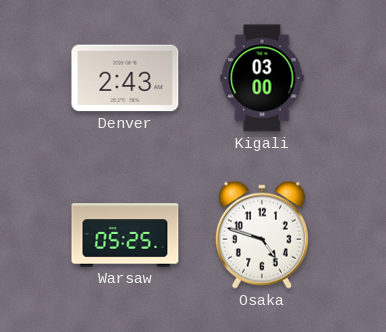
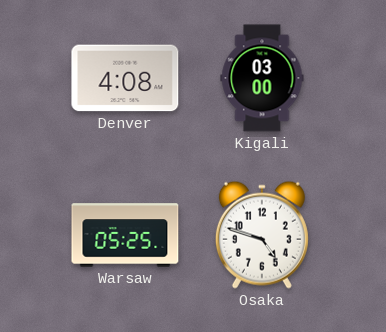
Denver: 2:43 -> 4:08
